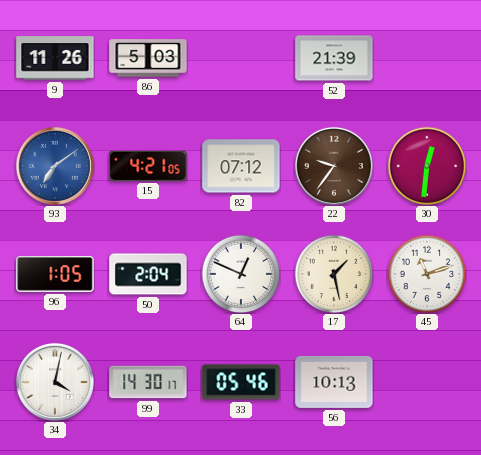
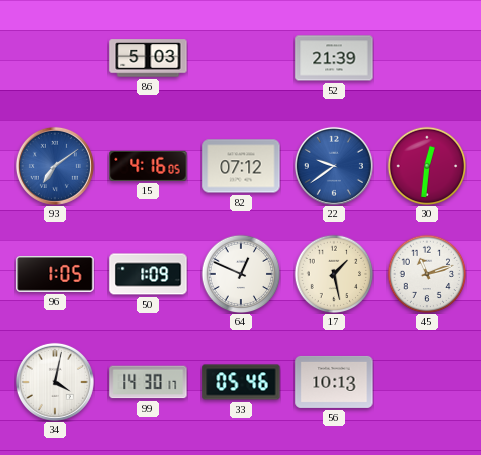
9: 11:26 -> none
15: 4:21 -> 4:16
22: 9:36 -> 9:39
22 dial: brown -> blue
50: 2:04 -> 1:09
